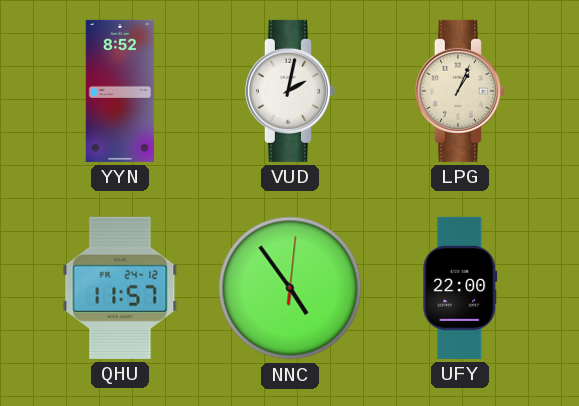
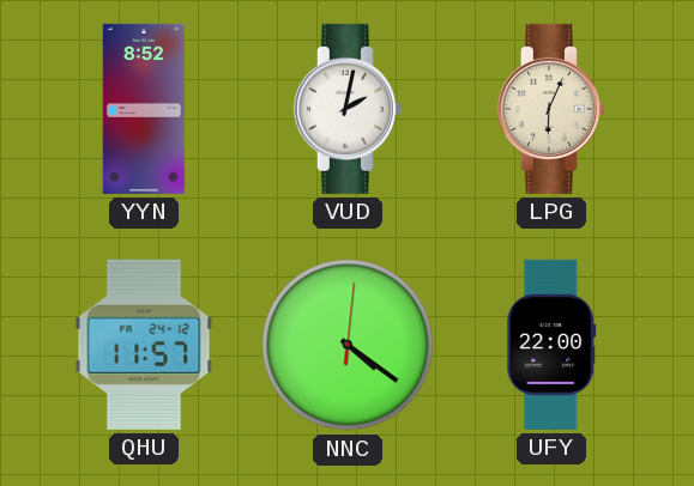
LPG: 1:04 -> 6:04
NNC: 4:54 -> 4:21
